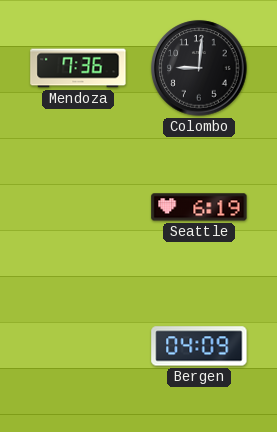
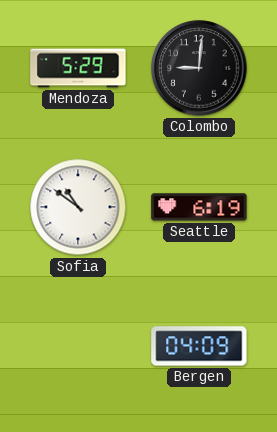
Mendoza: 7:36 -> 5:29
Sofia: none -> 10:51
